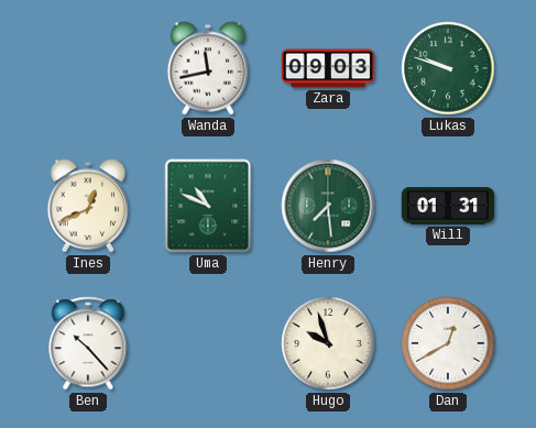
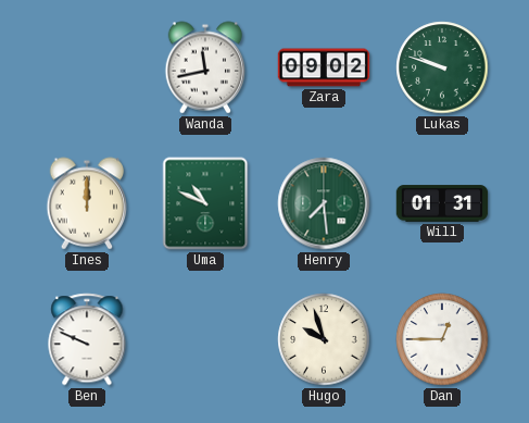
Zara: 09:03 -> 09:02
Ines: 12:41 -> 12:00
Ben: 10:23 -> 9:49
Dan: 12:40 -> 12:45
